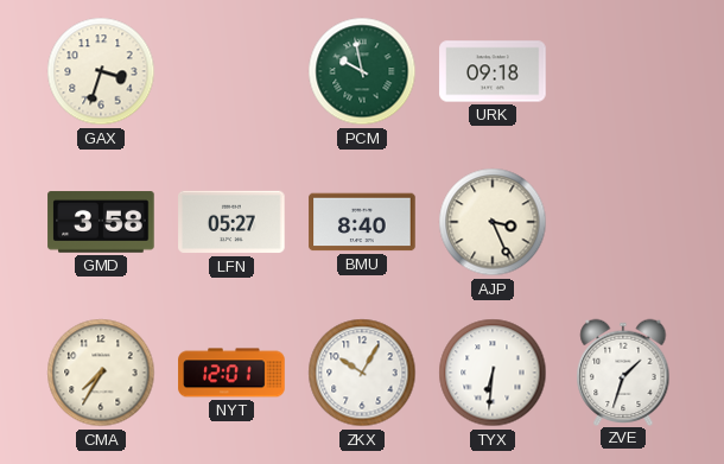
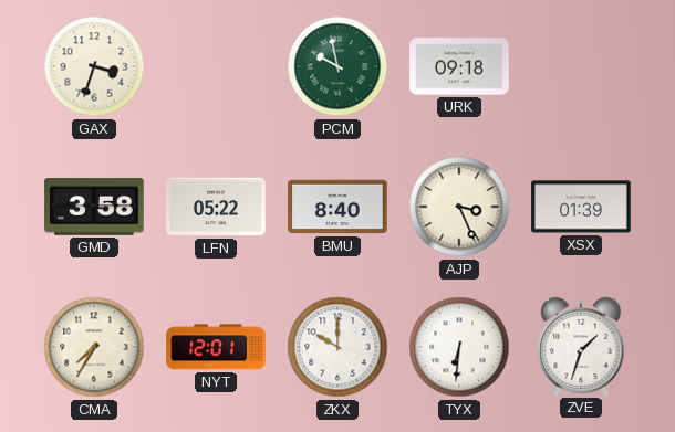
LFN: 05:27 -> 05:22
XSX: none -> 01:39
ZKX: 10:05 -> 10:00
